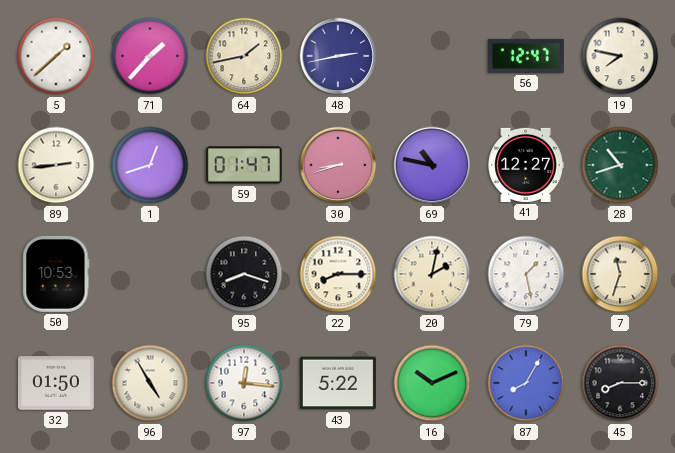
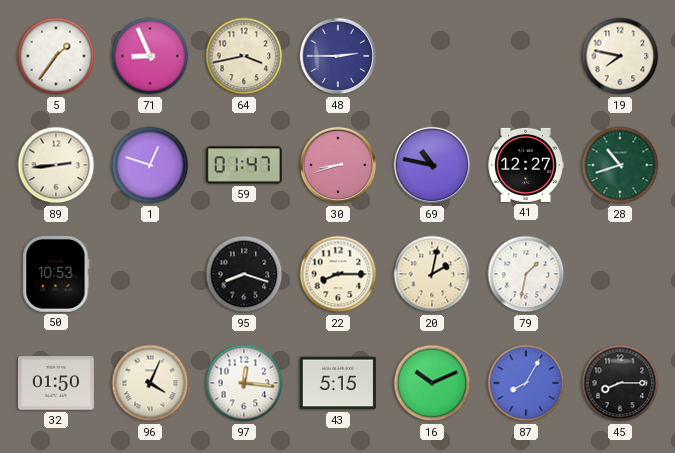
5: 1:38 -> 1:36
71: 1:37 -> 8:56
64: 1:43 -> 3:43
48: 2:43 -> 2:45
56: 12:47 -> none
1: 12:42 -> 12:48
79: 1:28 -> 1:32
7: 11:33 -> none
96: 4:55 -> 4:04
43: 5:22 -> 5:15
